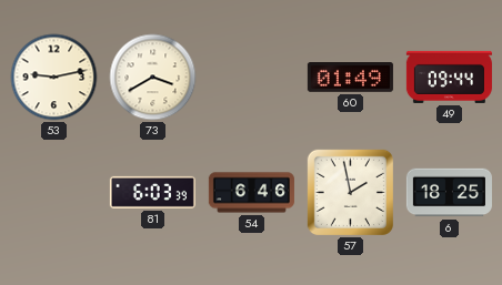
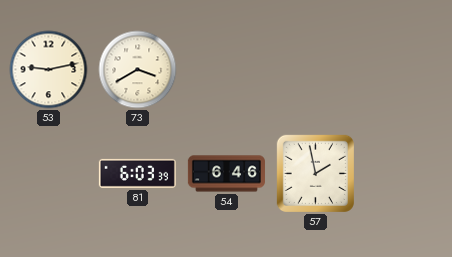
60: 01:49 -> none
49: 09:44 -> none
6: 18:25 -> none
